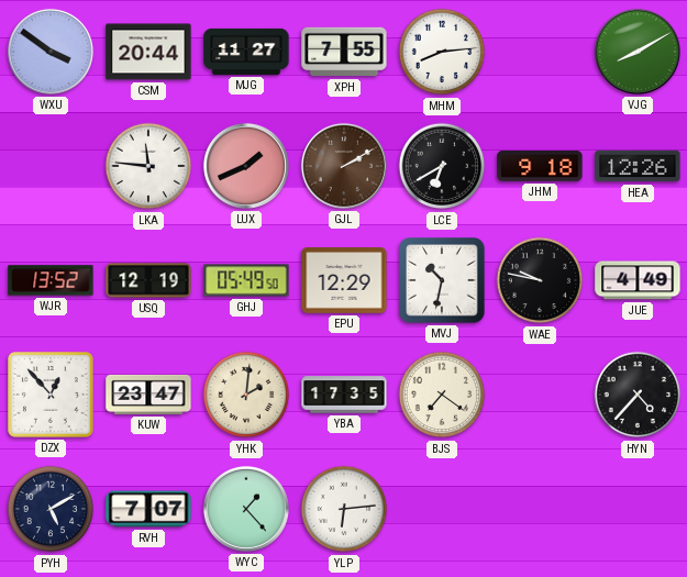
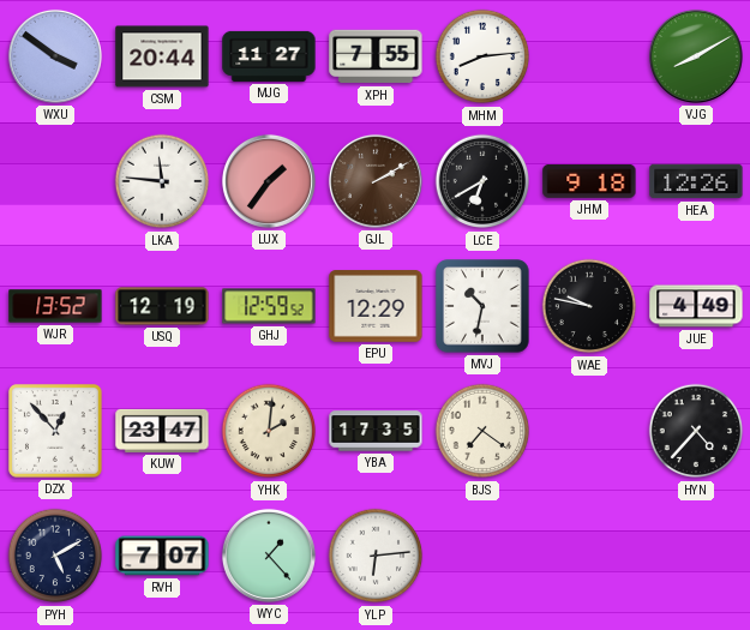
LUX: 1:41 -> 1:36
GHJ: 05:49 -> 12:59
